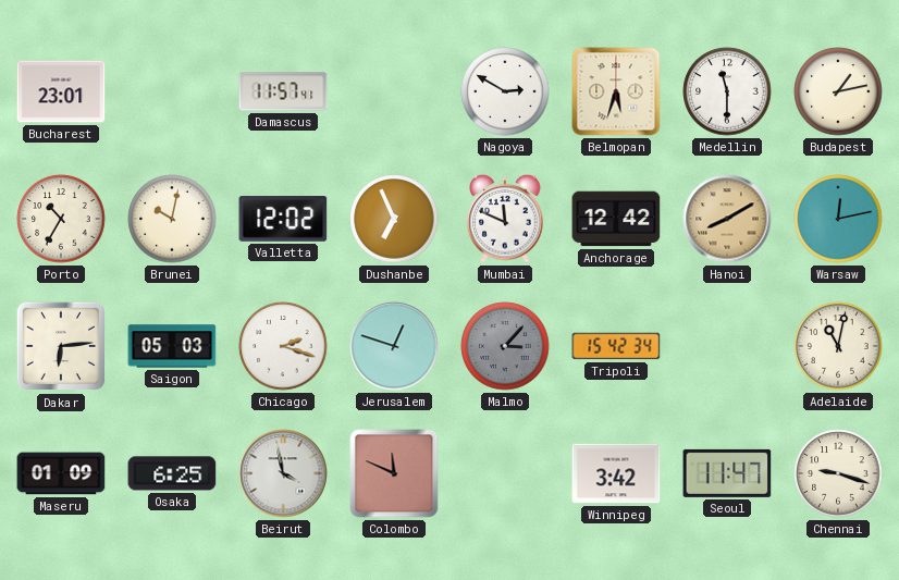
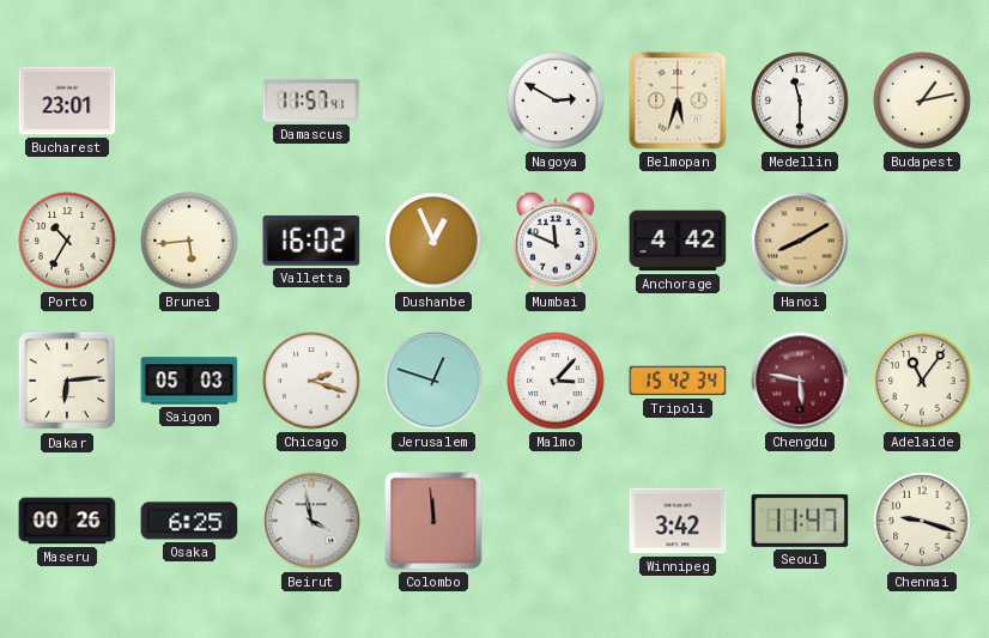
Brunei: 10:02 -> 5:44
Valletta: 12:02 -> 16:02
Dushanbe: 6:56 -> 12:56
Anchorage: 12:42 -> 4:42
Warsaw: 12:13 -> none
Malmo dial: grey -> white
Chengdu: none -> 5:47
Adelaide: 11:02 -> 11:06
Maseru: 01:09 -> 00:26
Colombo: 11:49 -> 11:59
